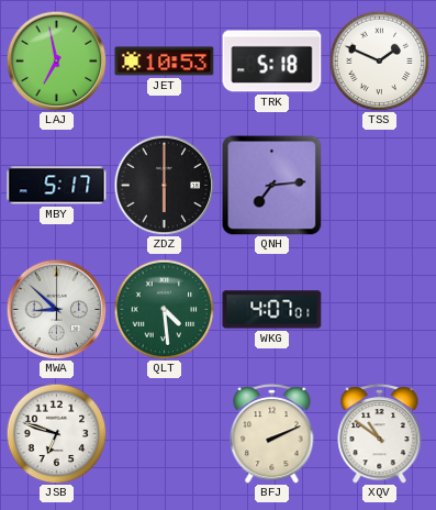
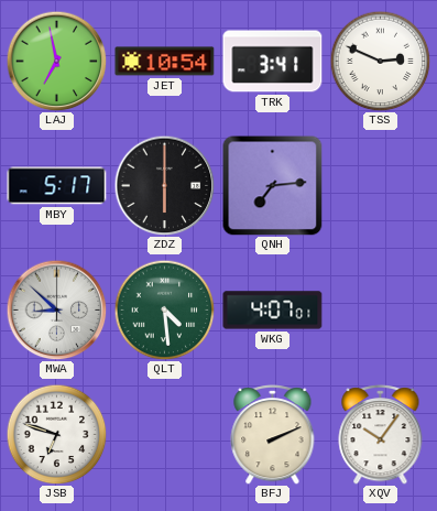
JET: 10:53 -> 10:54
TRK: 5:18 -> 3:41
TSS: 1:49 -> 2:49
XQV: 10:51 -> 10:06
